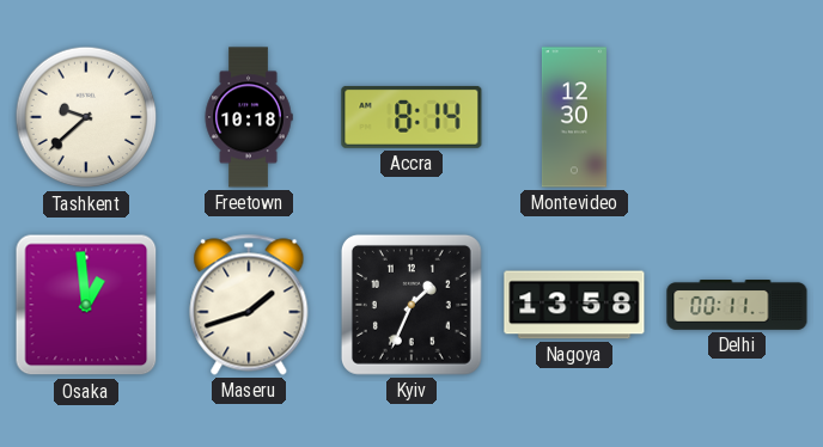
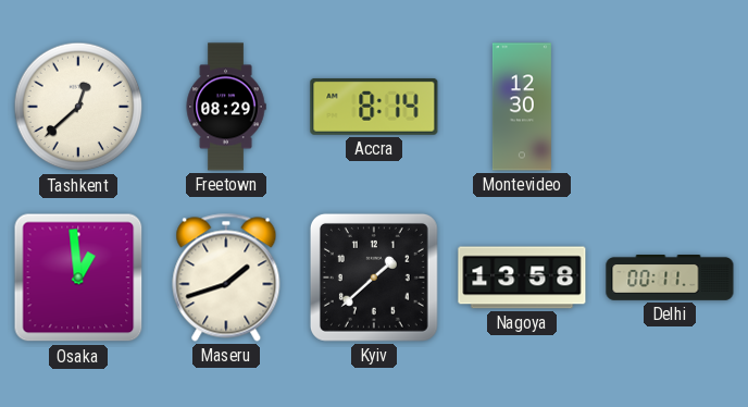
Tashkent: 9:38 -> 12:38
Freetown: 10:18 -> 08:29
Kyiv: 1:34 -> 1:38
